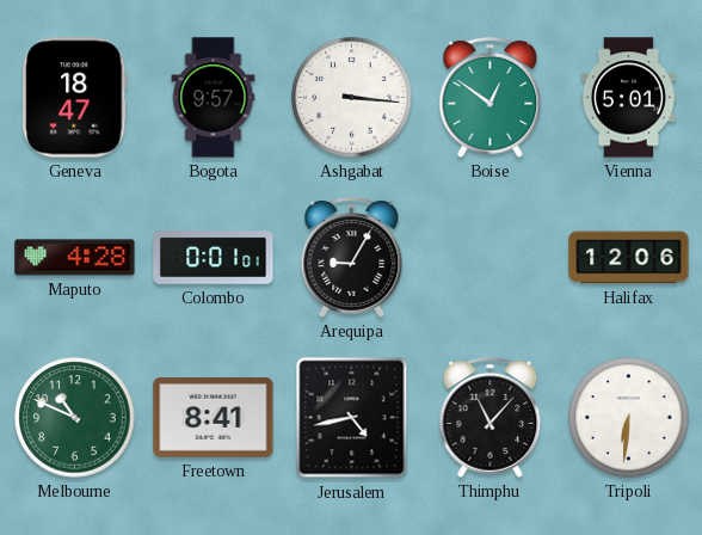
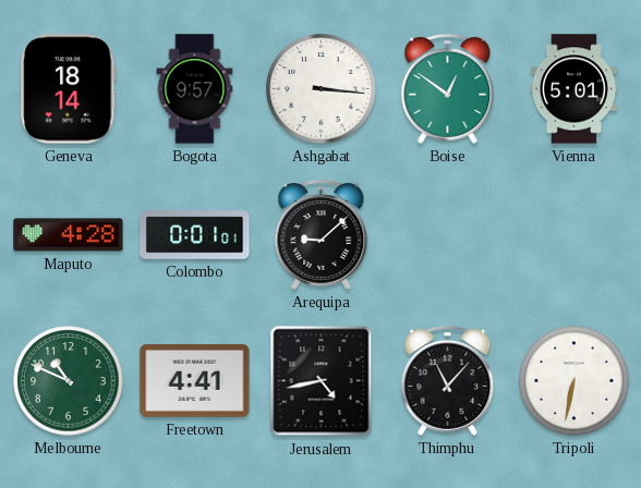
Geneva: 18:47 -> 18:14
Arequipa: 9:05 -> 9:08
Halifax: 12:06 -> none
Freetown: 8:41 -> 4:41
Tripoli: 6:31 -> 6:32
